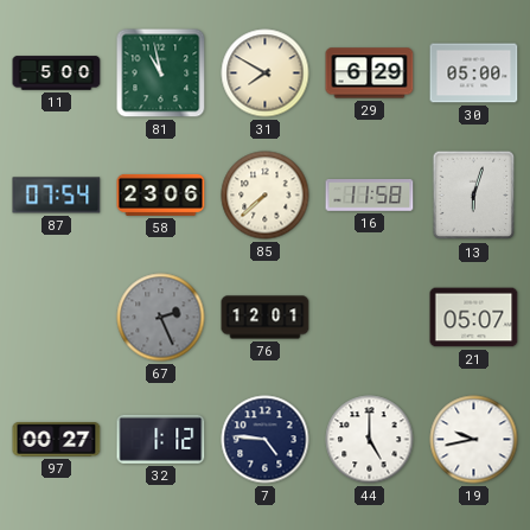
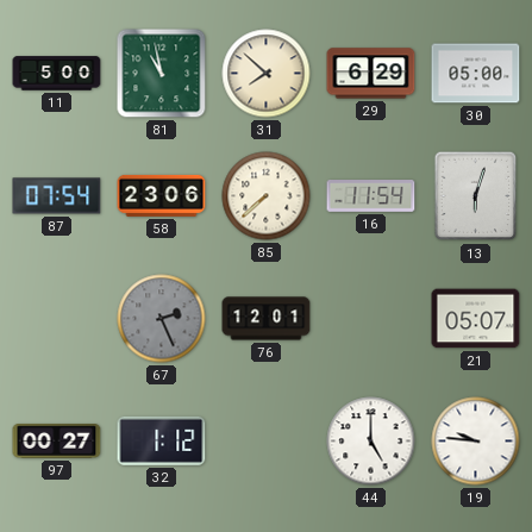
31: 7:50 -> 7:52
16: 11:58 -> 11:54
7: 4:46 -> none
19: 9:43 -> 9:46
